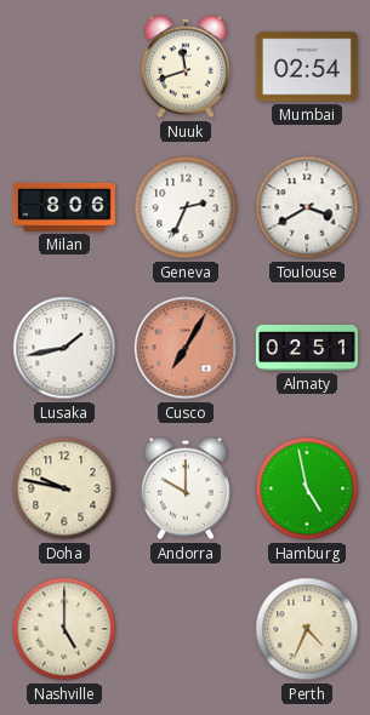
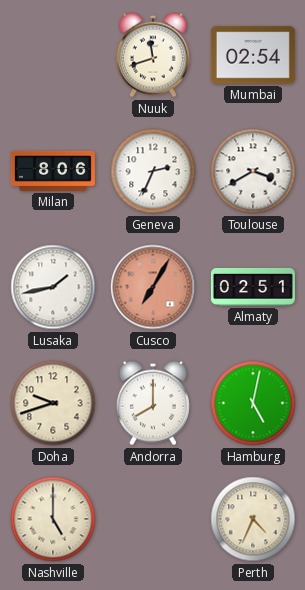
Doha: 9:47 -> 9:42
Andorra: 10:00 -> 8:00
Hamburg: 4:58 -> 5:02
